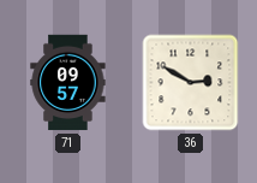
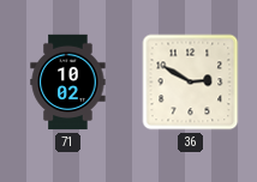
71: 09:57 -> 10:02
